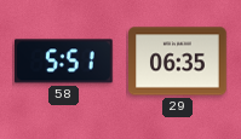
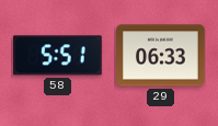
29: 06:35 -> 06:33
